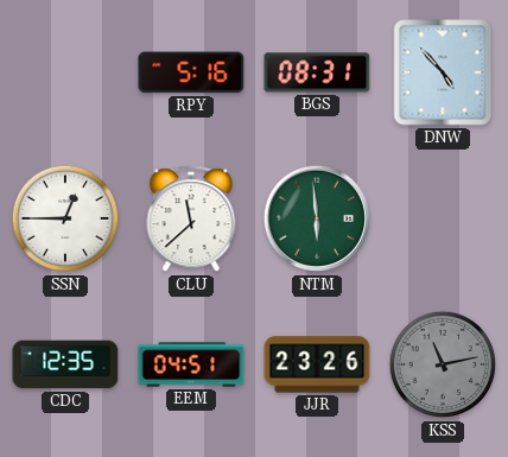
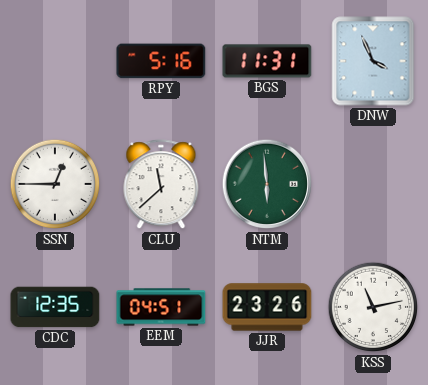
BGS: 08:31 -> 11:31
DNW: 4:53 -> 3:56
KSS dial: grey -> white
